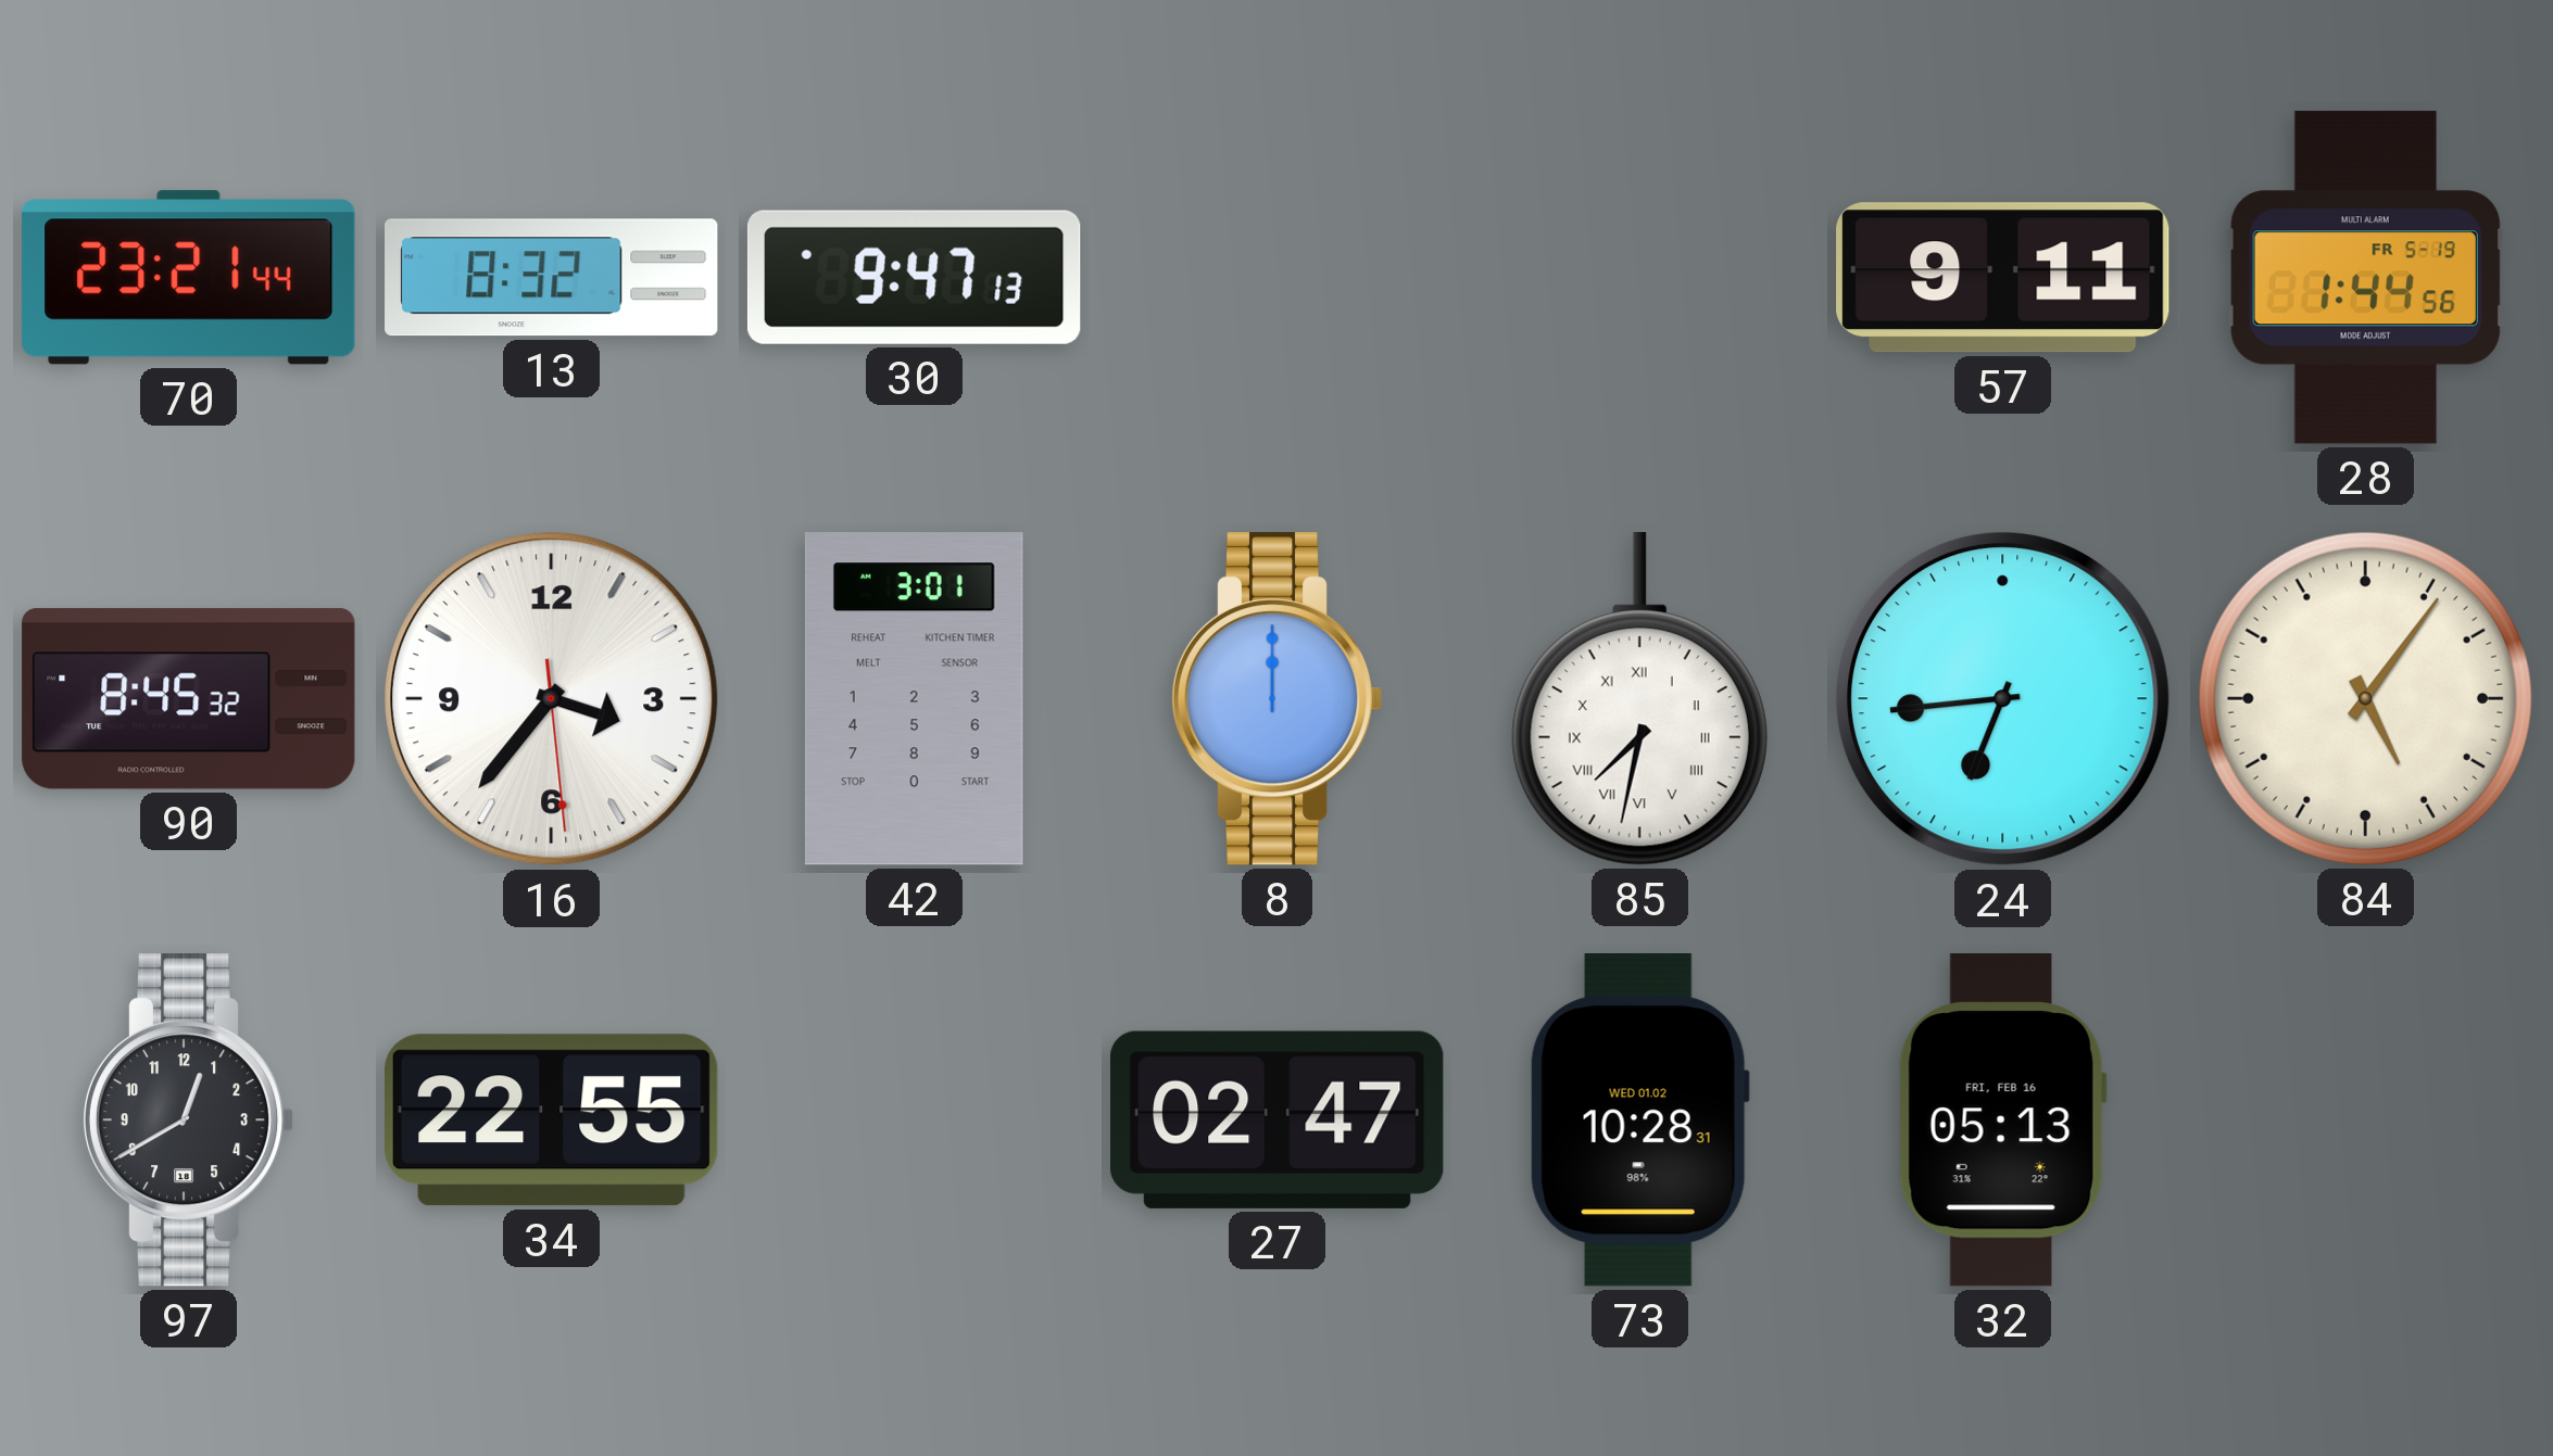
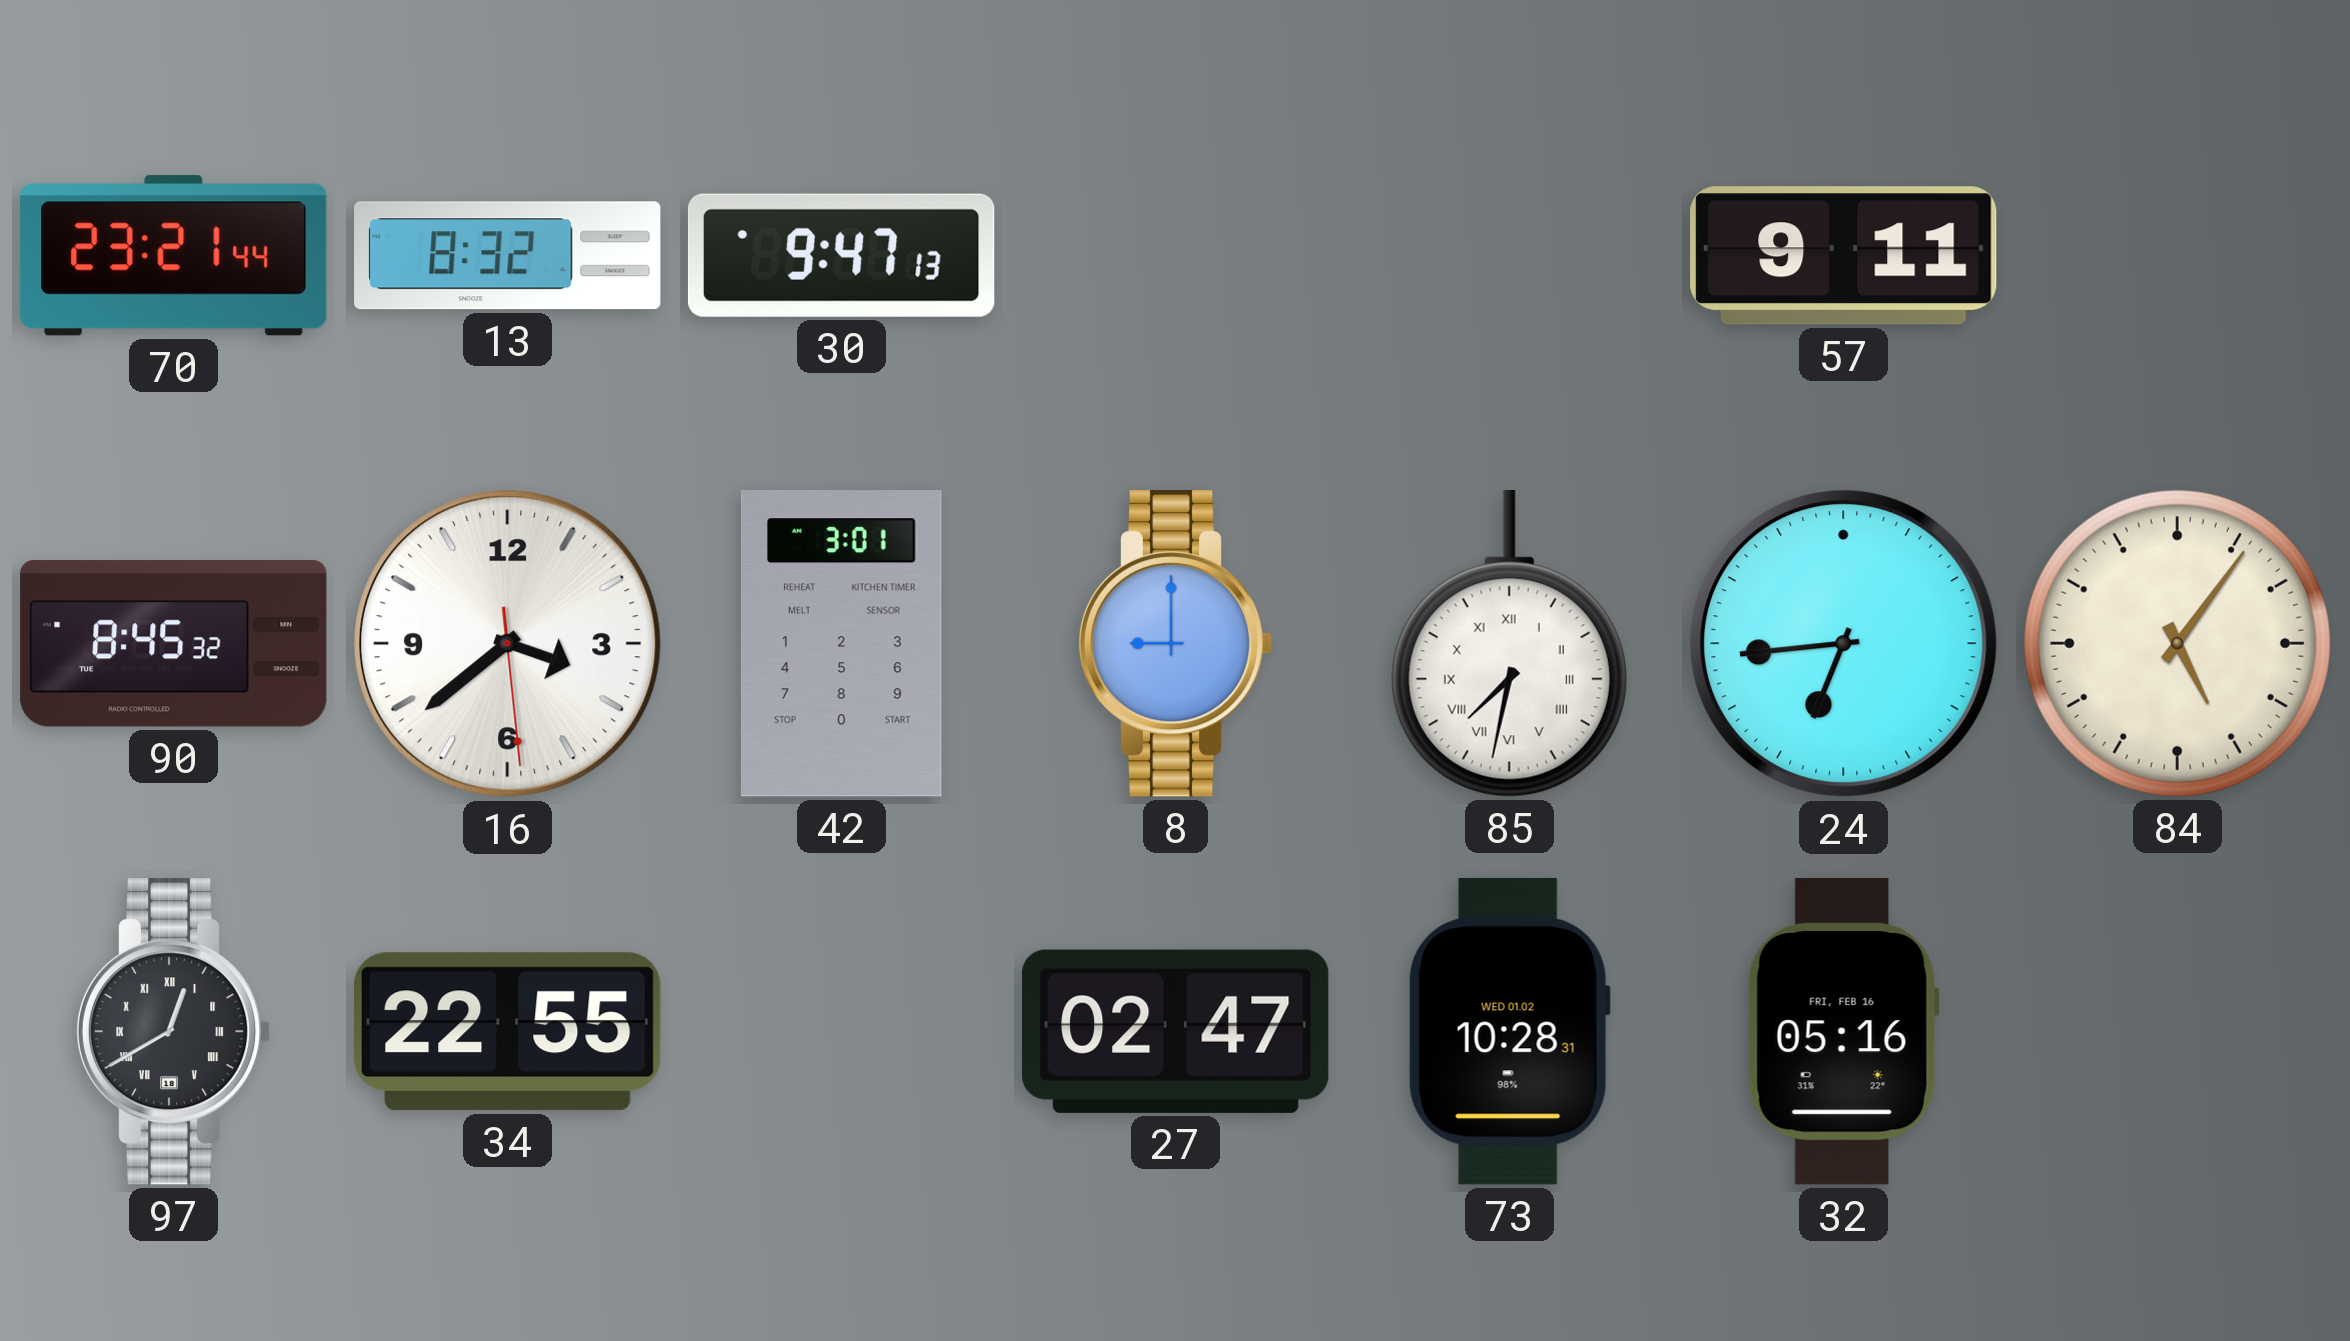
28: 1:44 -> none
16: 3:36 -> 3:38
8: 12:00 -> 9:00
97 numerals: Arabic -> Roman
32: 05:13 -> 05:16
